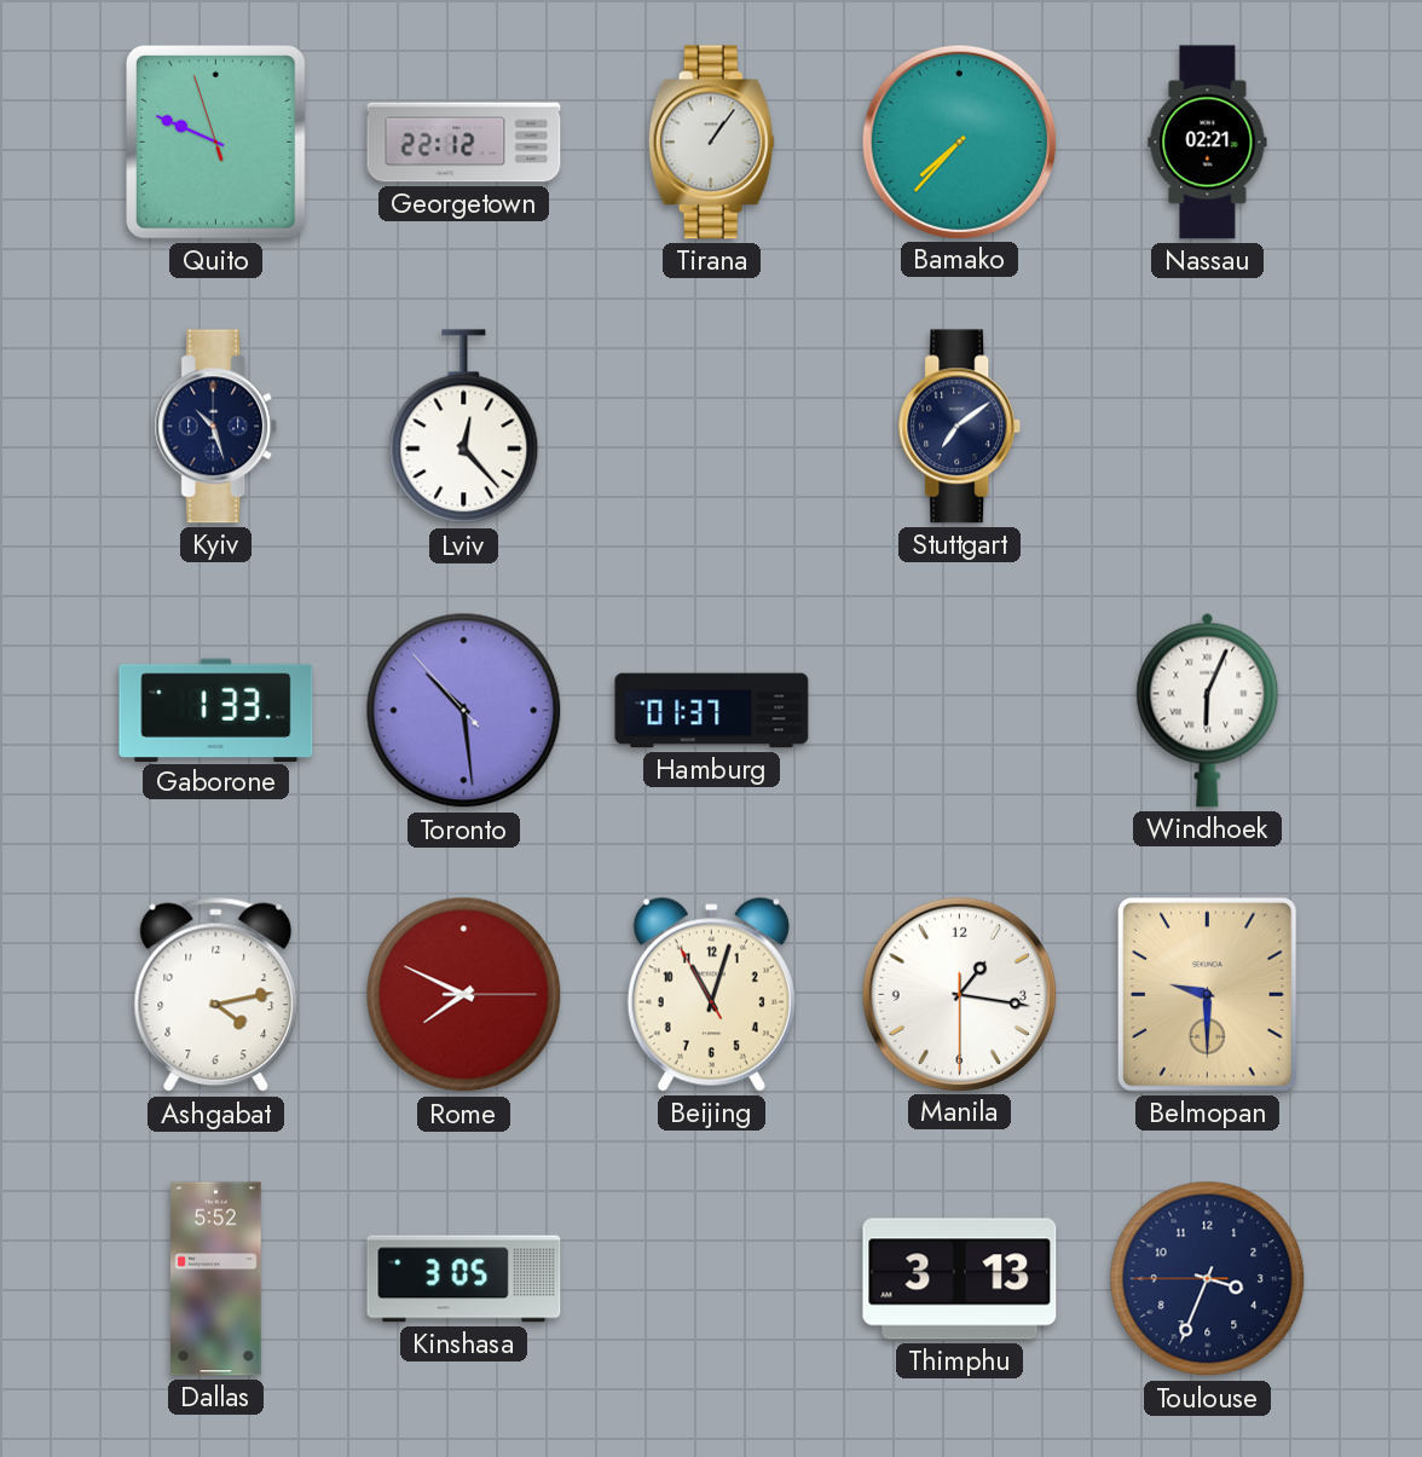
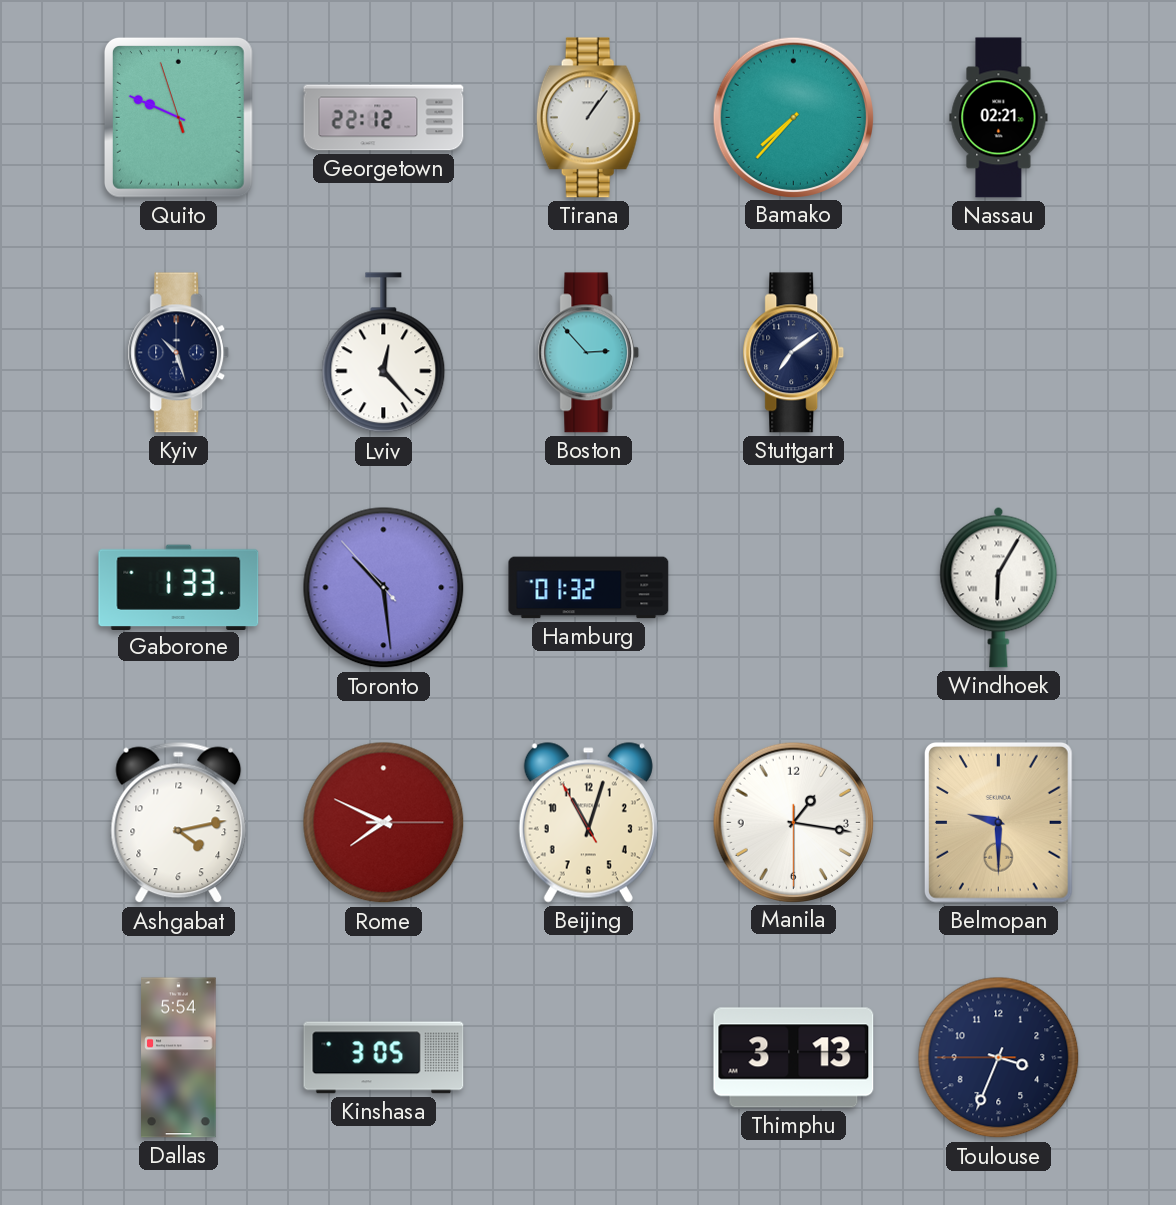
Boston: none -> 2:53
Hamburg: 01:37 -> 01:32
Windhoek: 6:04 -> 6:05
Dallas: 5:52 -> 5:54
